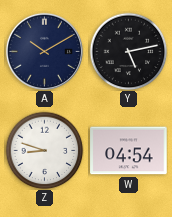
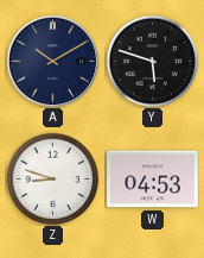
Y: 5:13 -> 5:48
W: 04:54 -> 04:53
